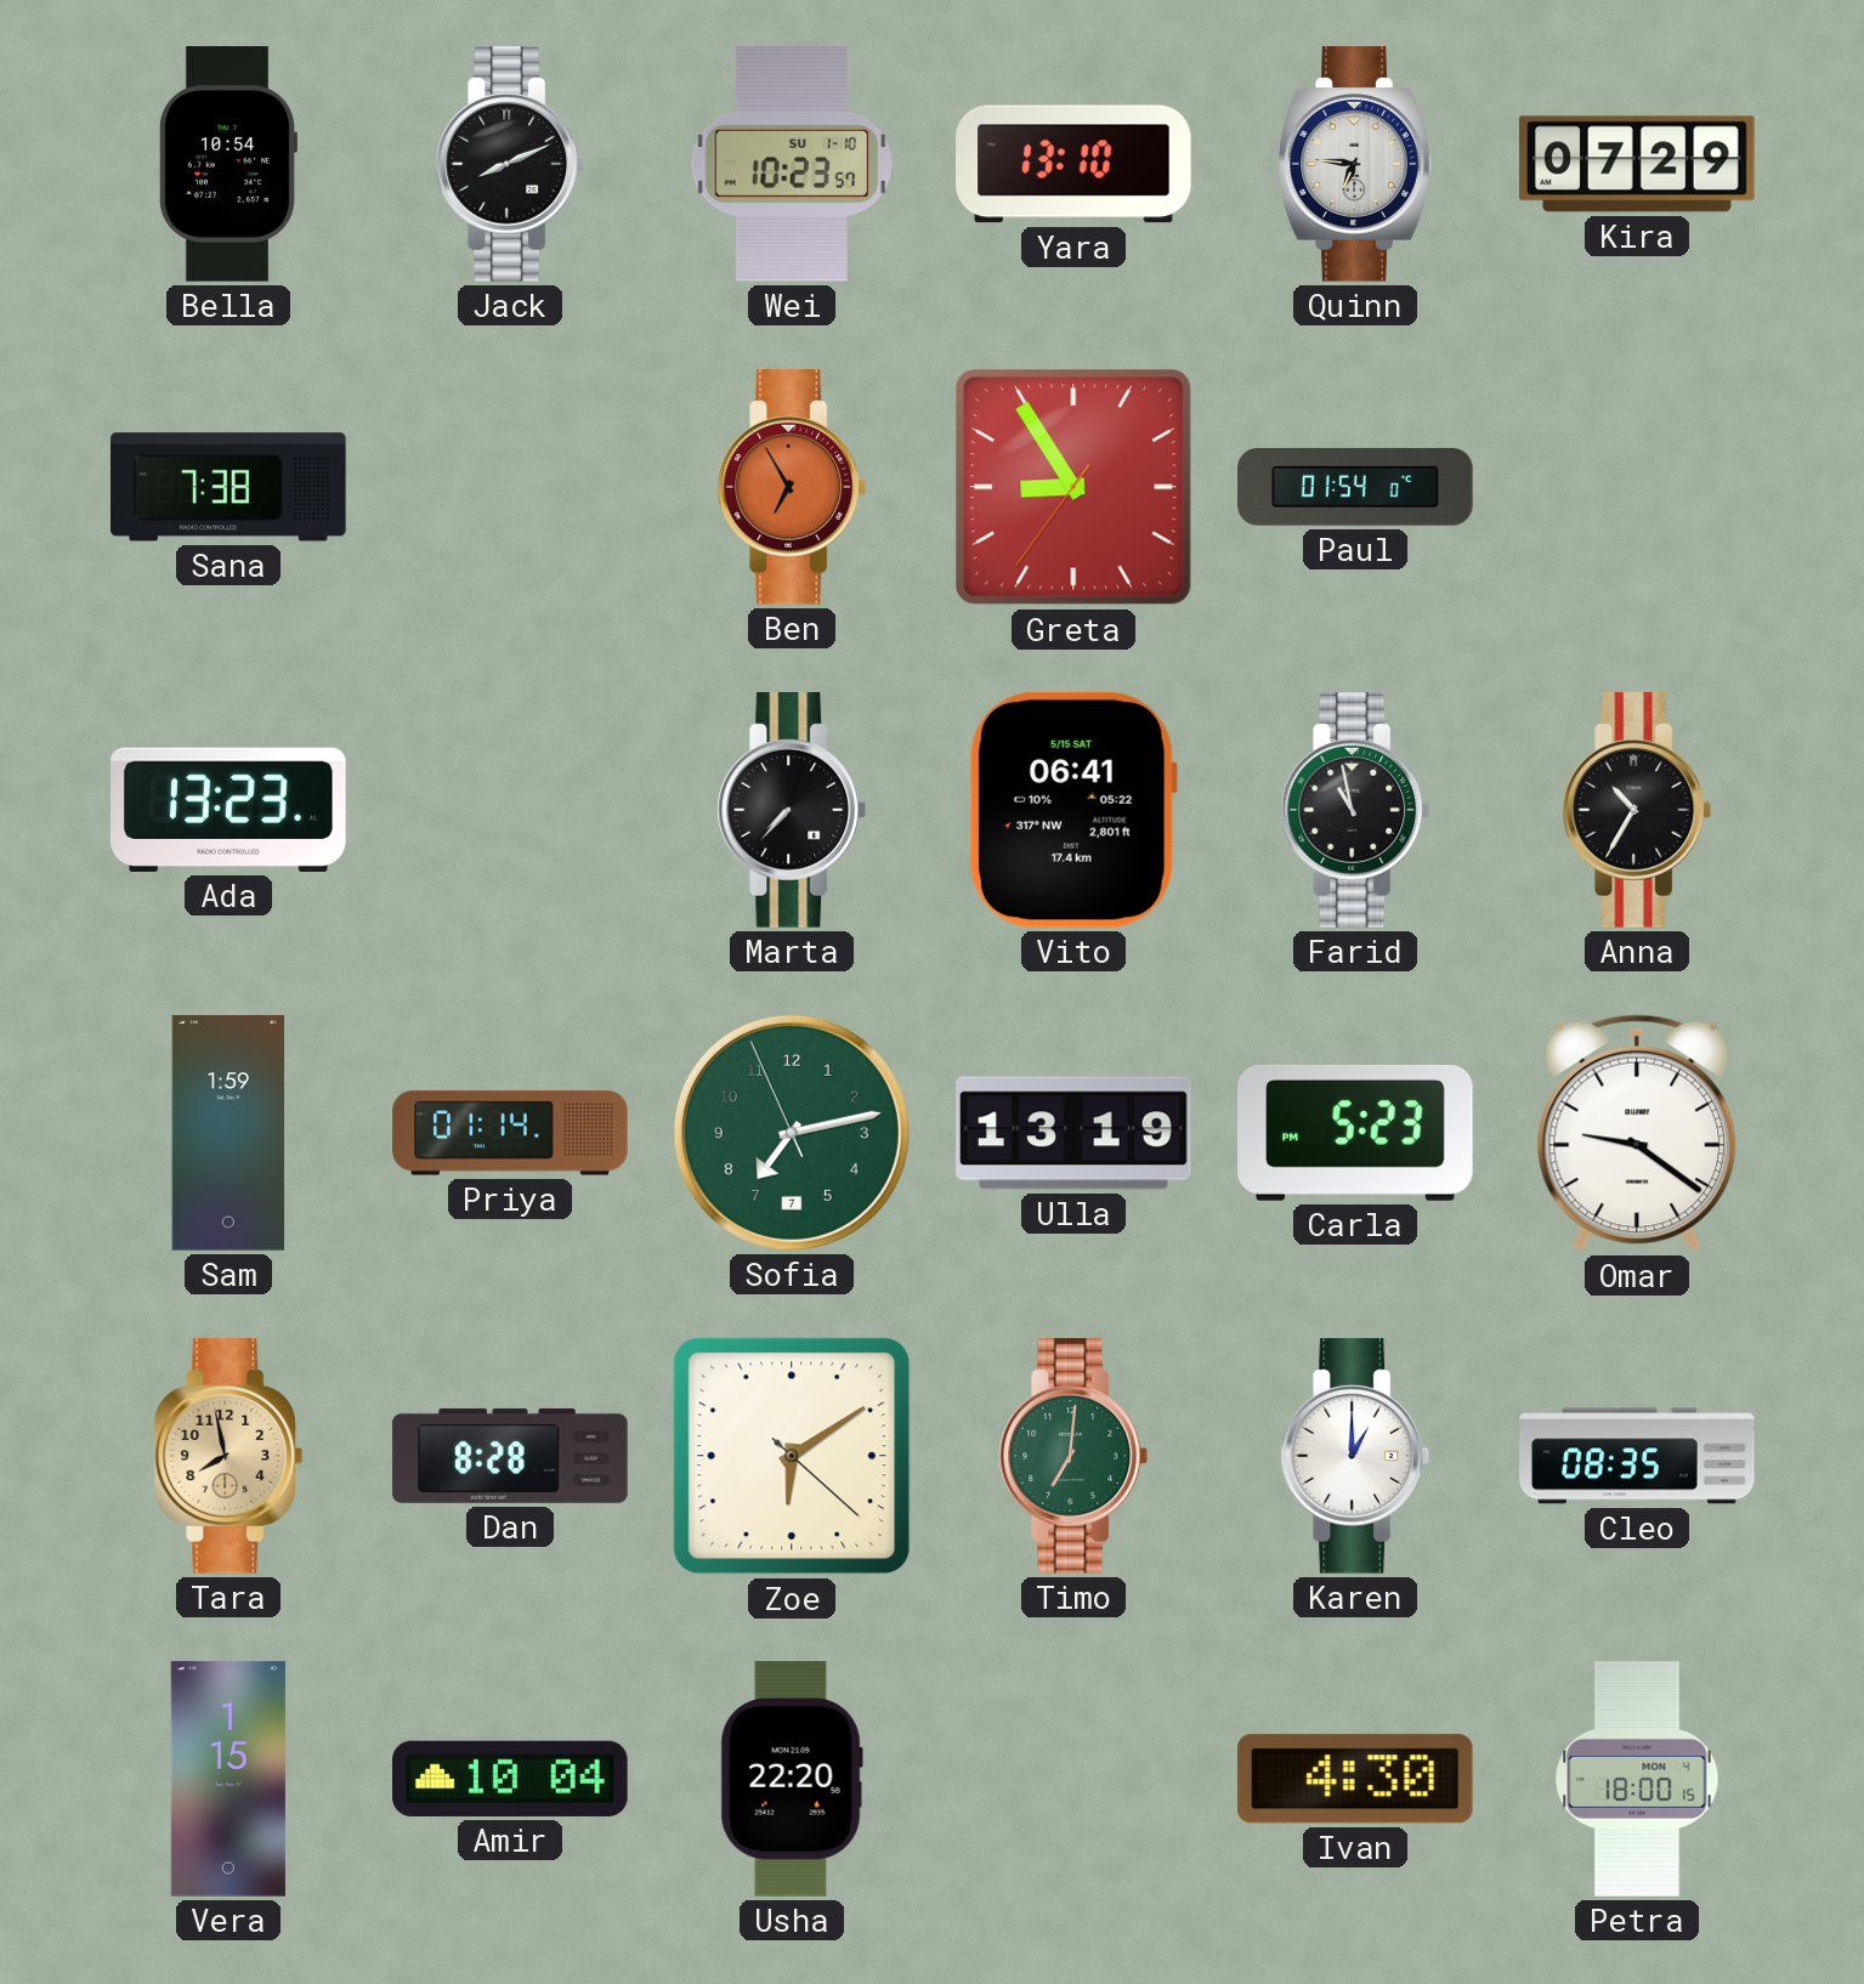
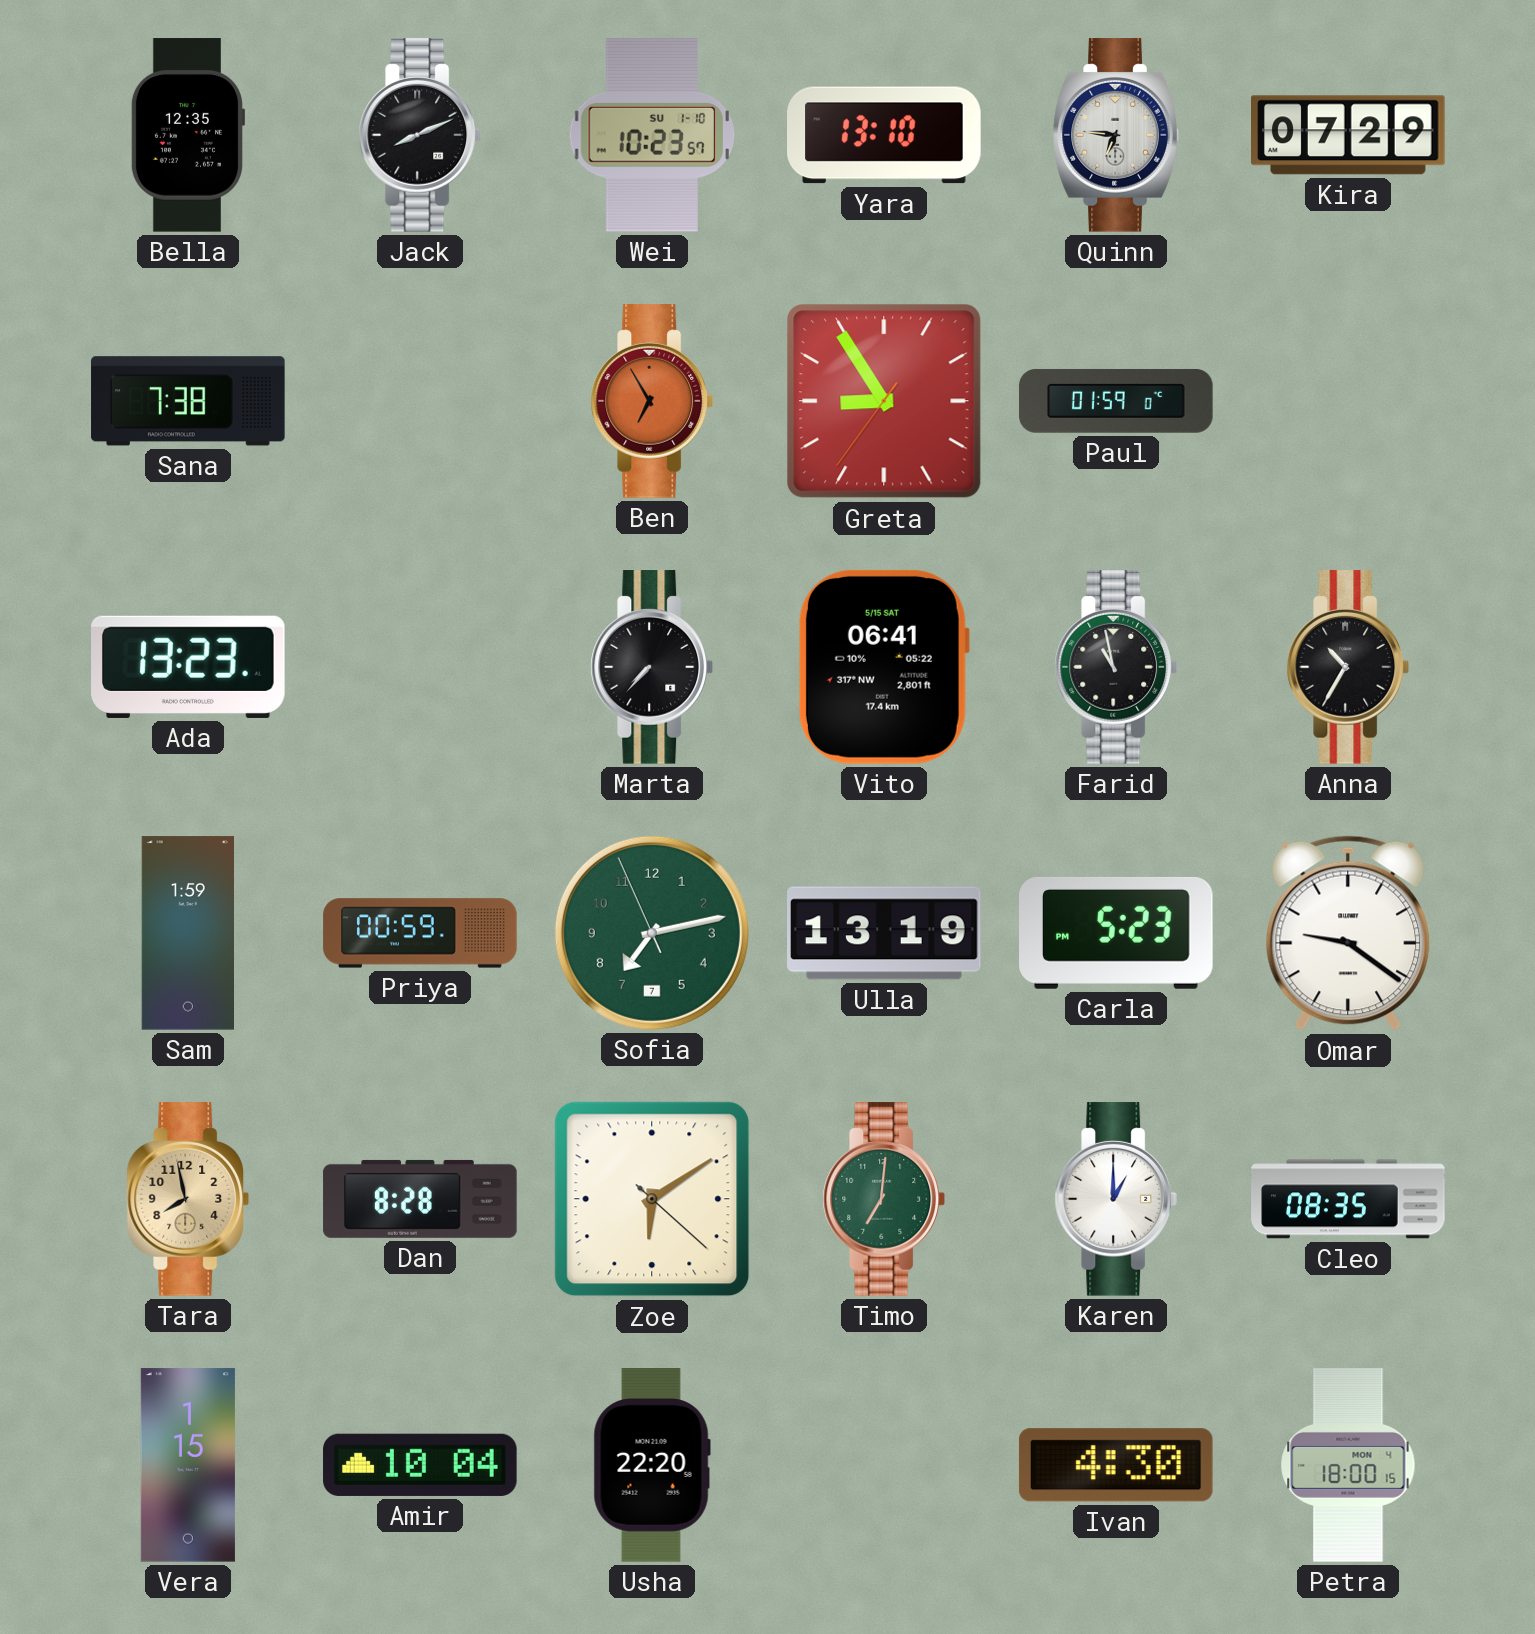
Bella: 10:54 -> 12:35
Paul: 01:54 -> 01:59
Priya: 01:14 -> 00:59
